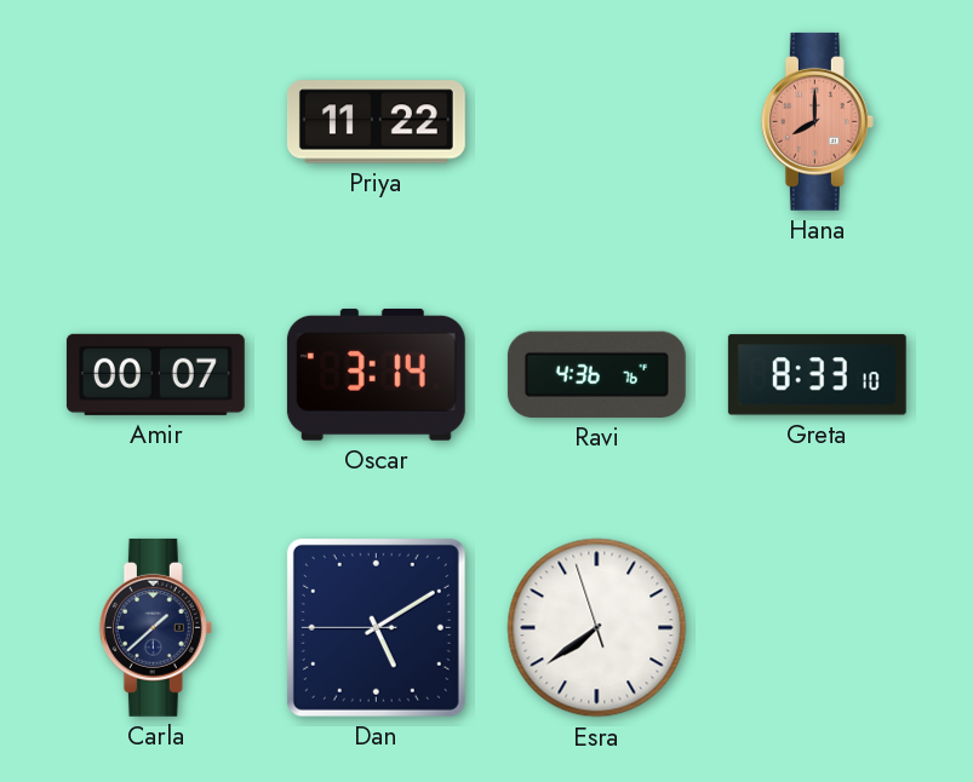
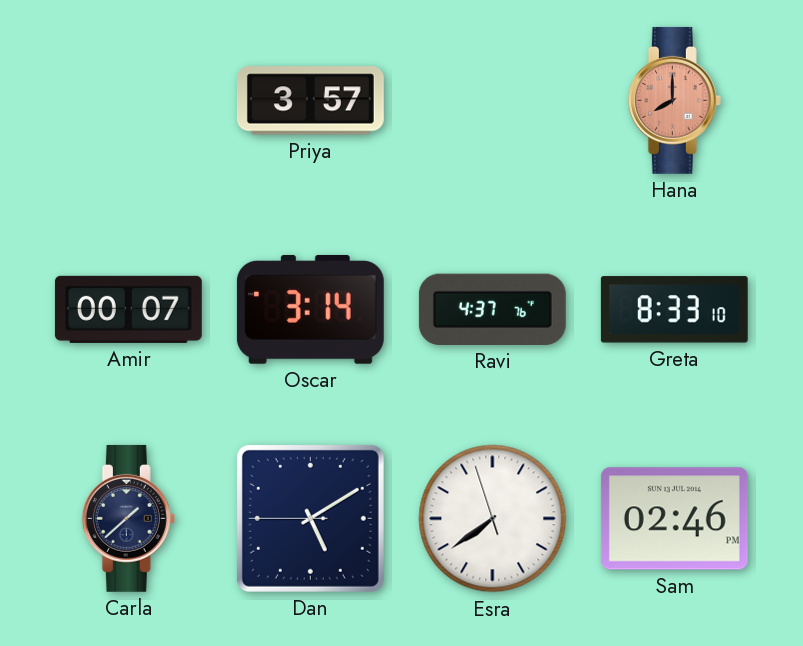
Priya: 11:22 -> 3:57
Ravi: 4:36 -> 4:37
Sam: none -> 02:46
